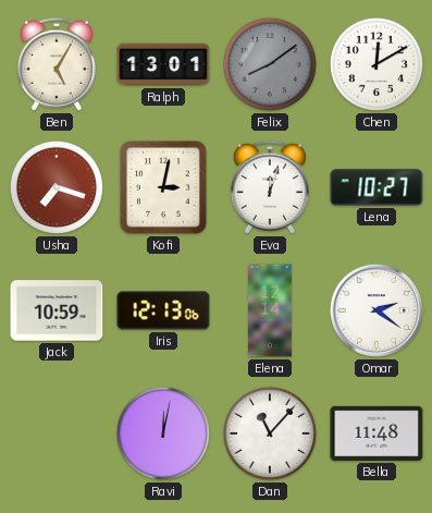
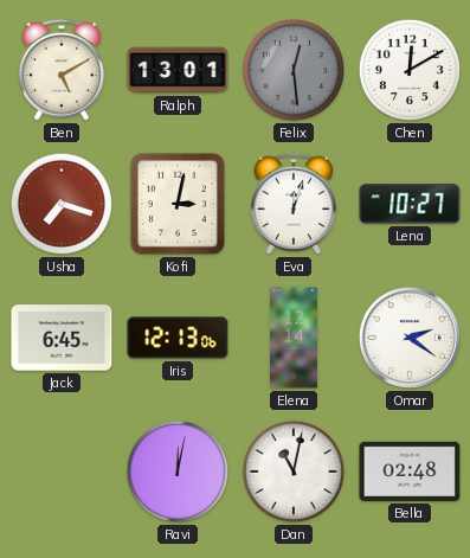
Ben: 5:05 -> 5:10
Felix: 8:09 -> 12:29
Jack: 10:59 -> 6:45
Dan: 11:07 -> 11:02
Bella: 11:48 -> 02:48
